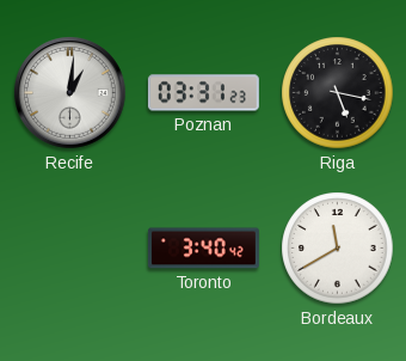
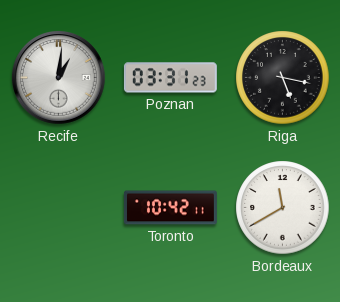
Toronto: 3:40 -> 10:42
